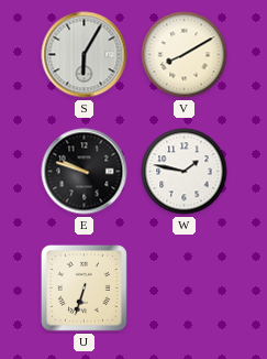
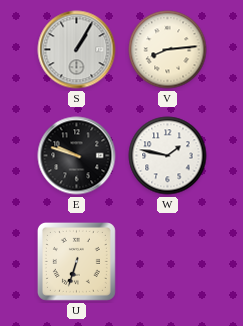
S: 6:05 -> 1:05
V: 8:10 -> 8:14
